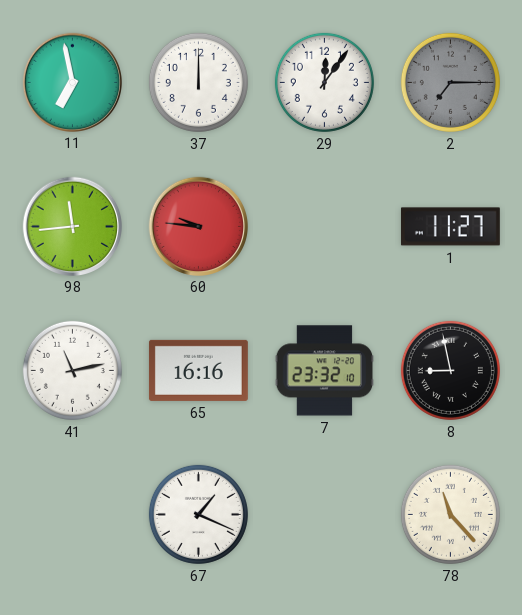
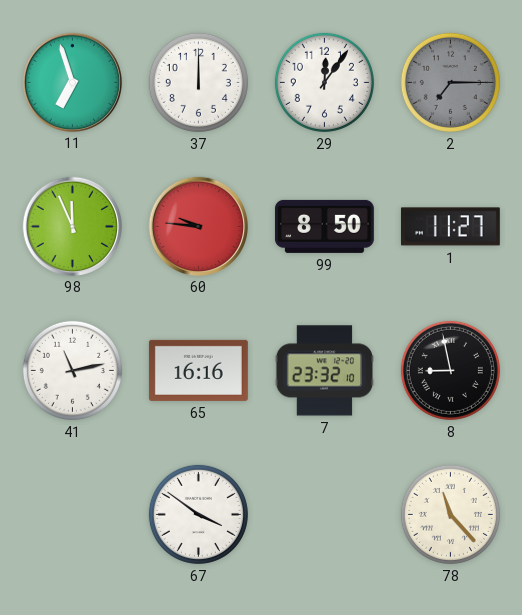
11: 6:58 -> 6:57
98: 11:44 -> 11:56
99: none -> 8:50
67: 1:19 -> 3:51
